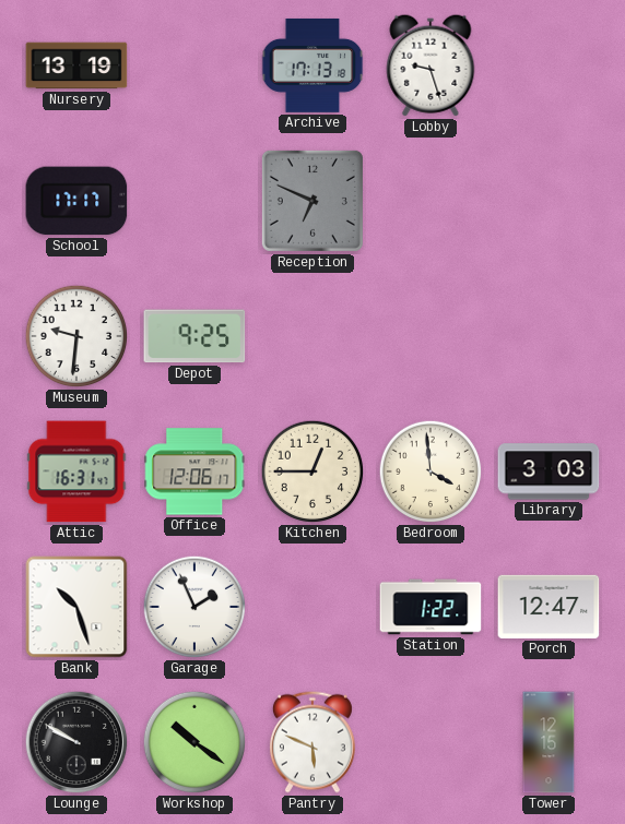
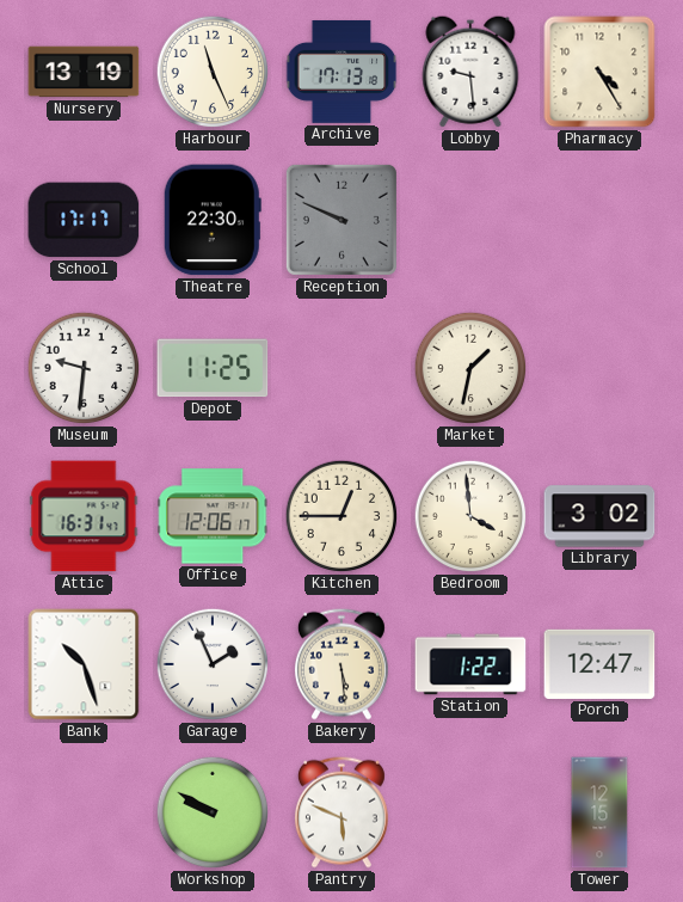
Harbour: none -> 11:26
Lobby: 9:27 -> 9:29
Pharmacy: none -> 4:25
Theatre: none -> 22:30
Reception: 6:49 -> 9:49
Depot: 9:25 -> 11:25
Market: none -> 1:32
Library: 3:03 -> 3:02
Bakery: none -> 5:29
Lounge: 9:50 -> none
Workshop: 10:21 -> 9:50
